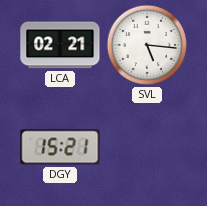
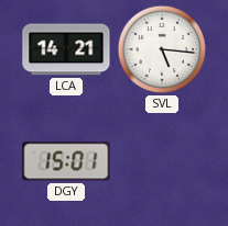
LCA: 02:21 -> 14:21
DGY: 15:21 -> 15:01
